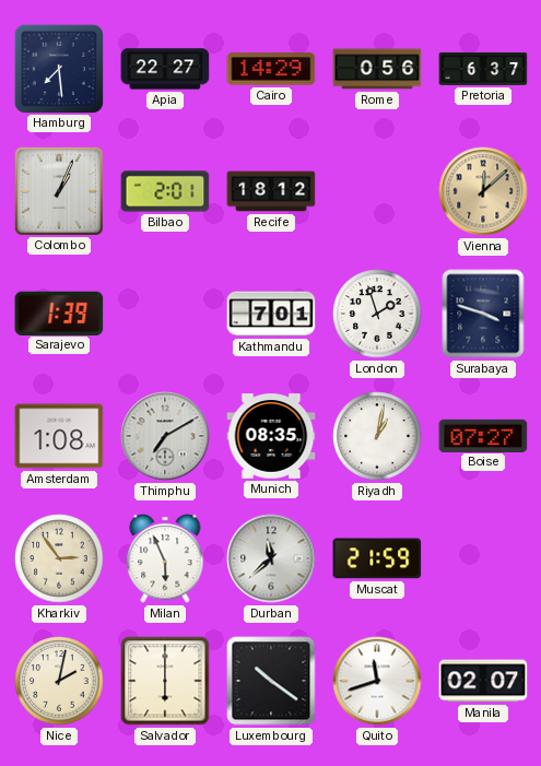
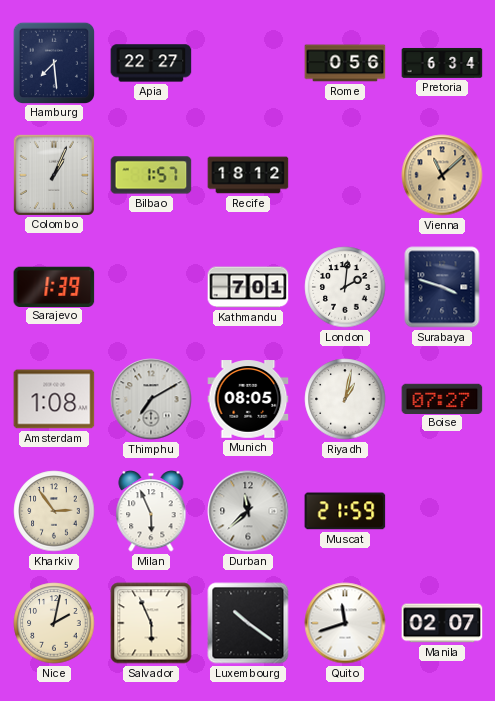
Cairo: 14:29 -> none
Pretoria: 6:37 -> 6:34
Bilbao: 2:01 -> 1:57
Vienna: 12:08 -> 11:08
London: 1:57 -> 2:01
Munich: 08:35 -> 08:05
Salvador: 6:00 -> 5:56
